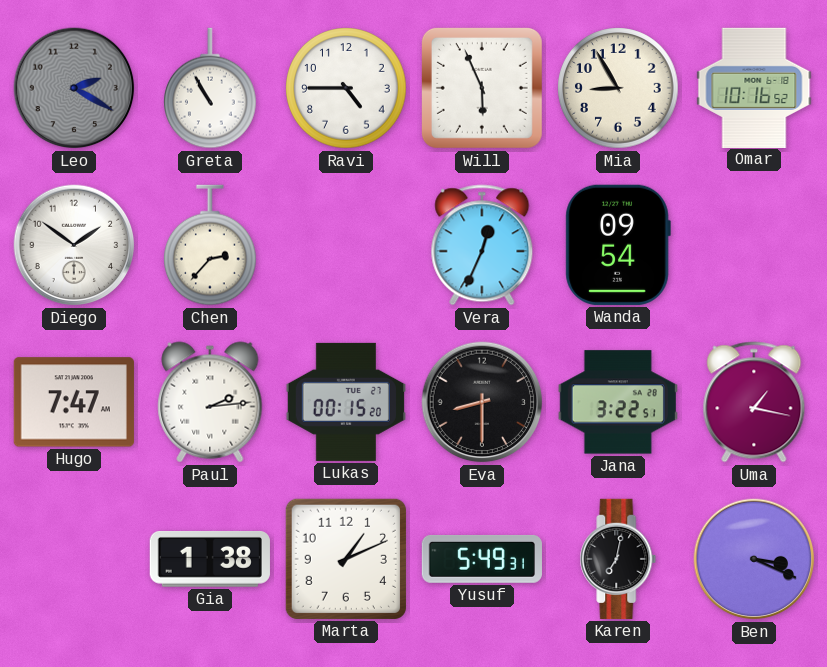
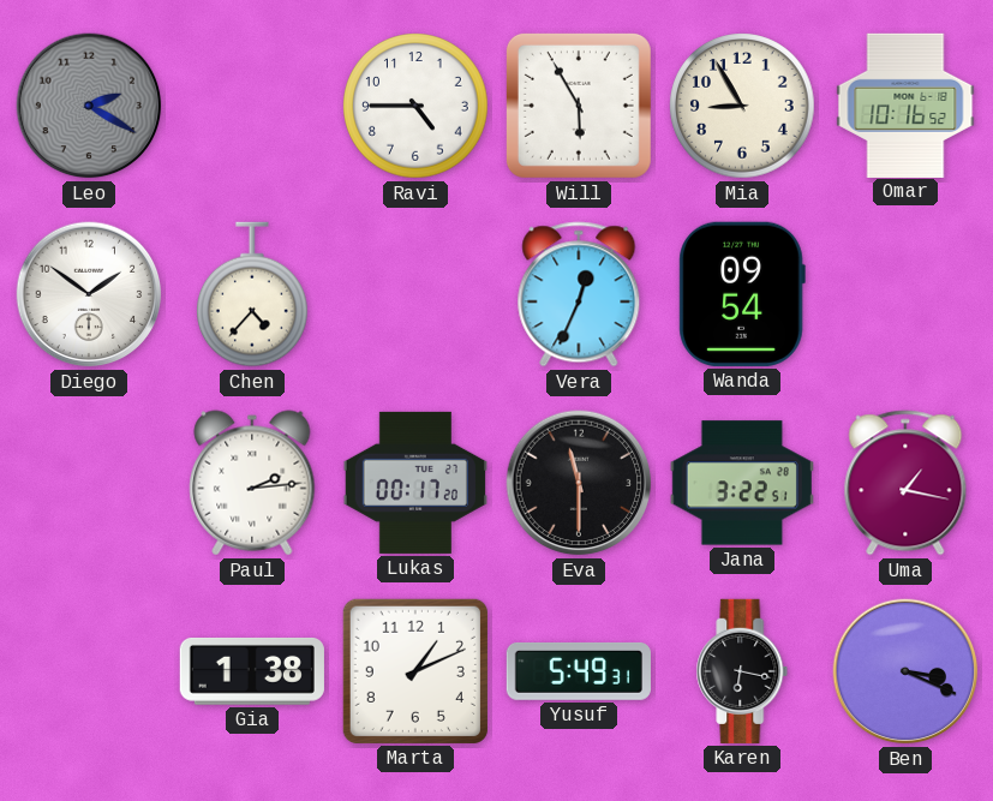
Greta: 10:55 -> none
Will: 5:56 -> 5:55
Chen: 2:37 -> 4:37
Hugo: 7:47 -> none
Lukas: 00:15 -> 00:17
Eva: 8:30 -> 11:30
Karen: 7:02 -> 6:17
